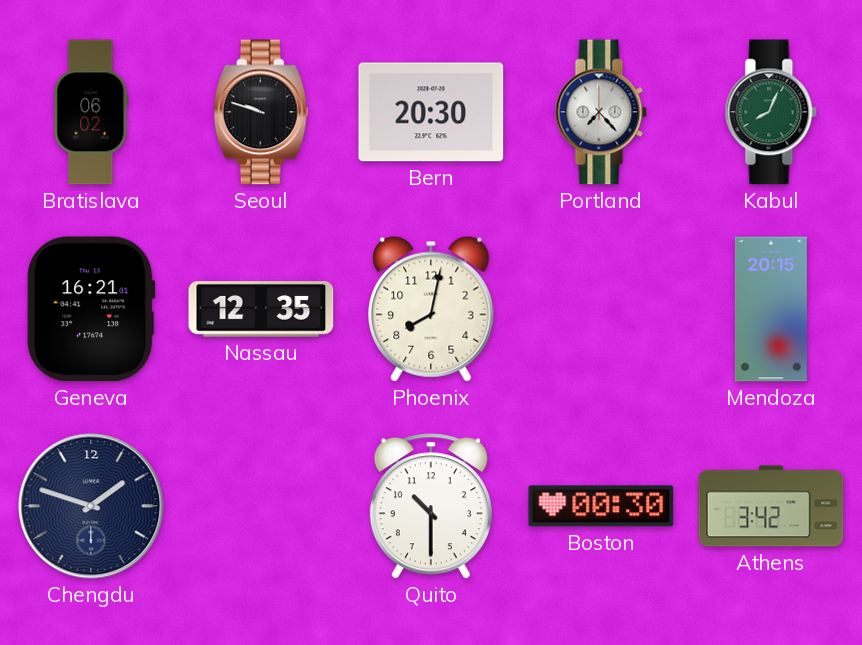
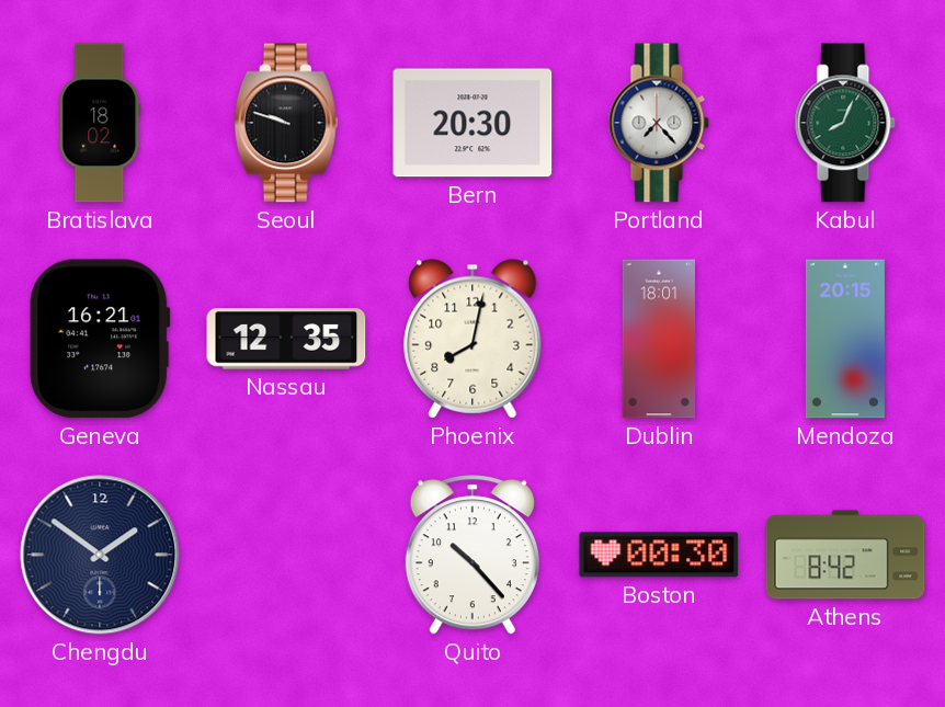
Bratislava: 06:02 -> 18:02
Dublin: none -> 18:01
Chengdu: 1:48 -> 1:51
Quito: 10:30 -> 10:23
Athens: 3:42 -> 8:42
